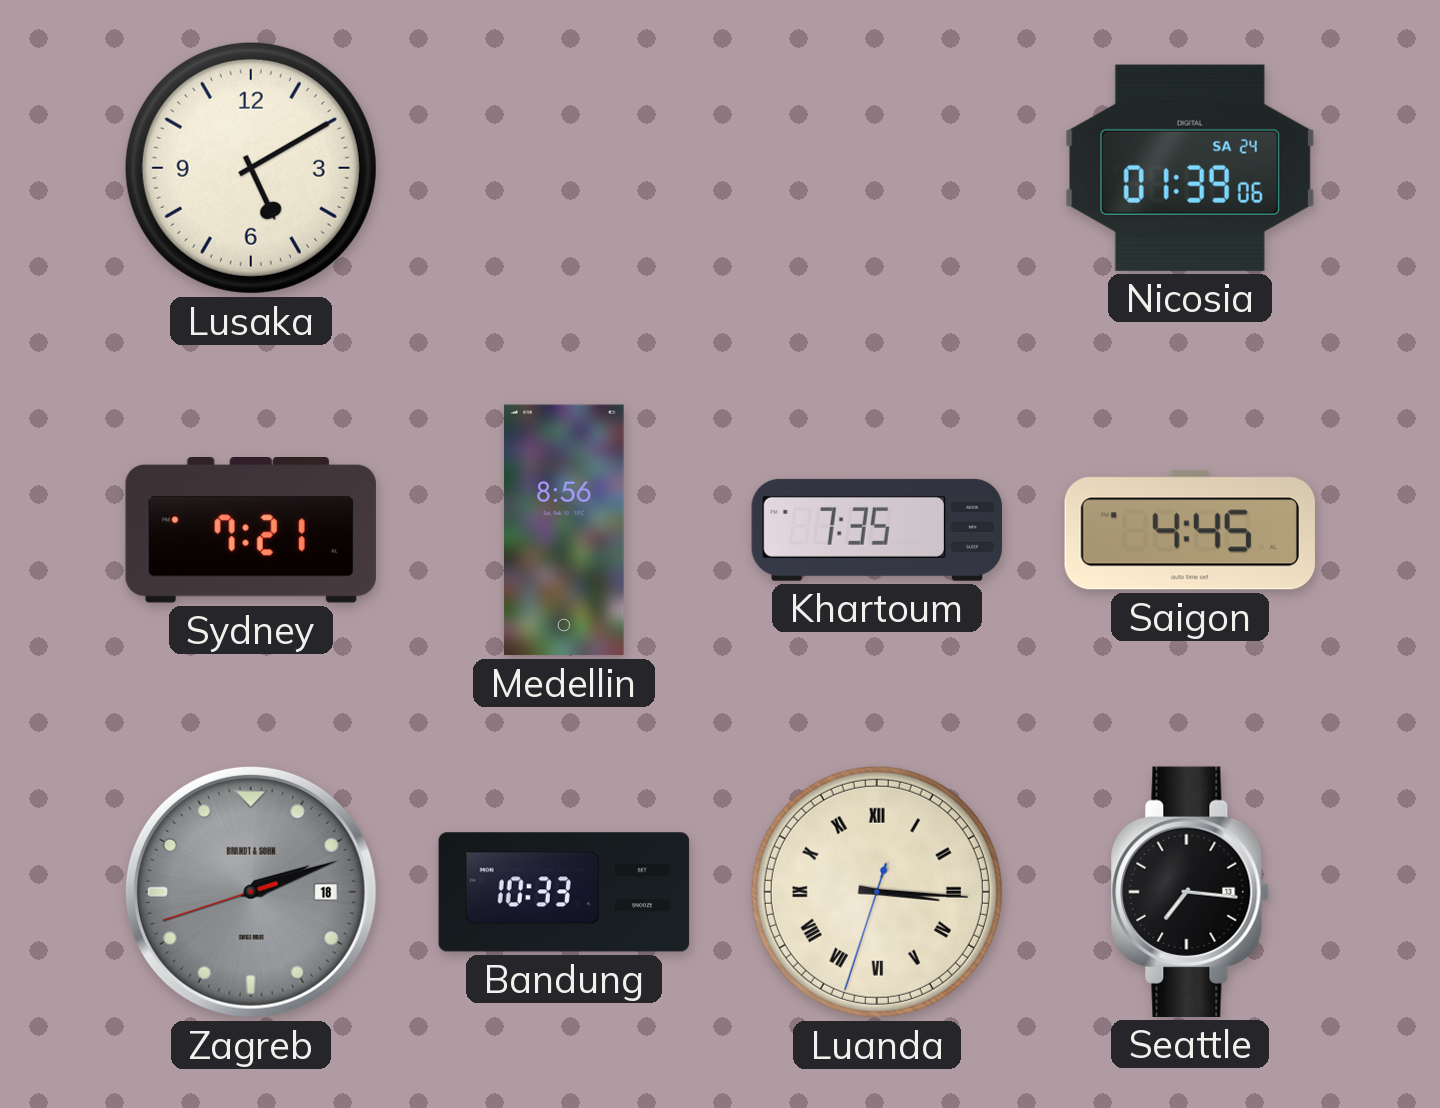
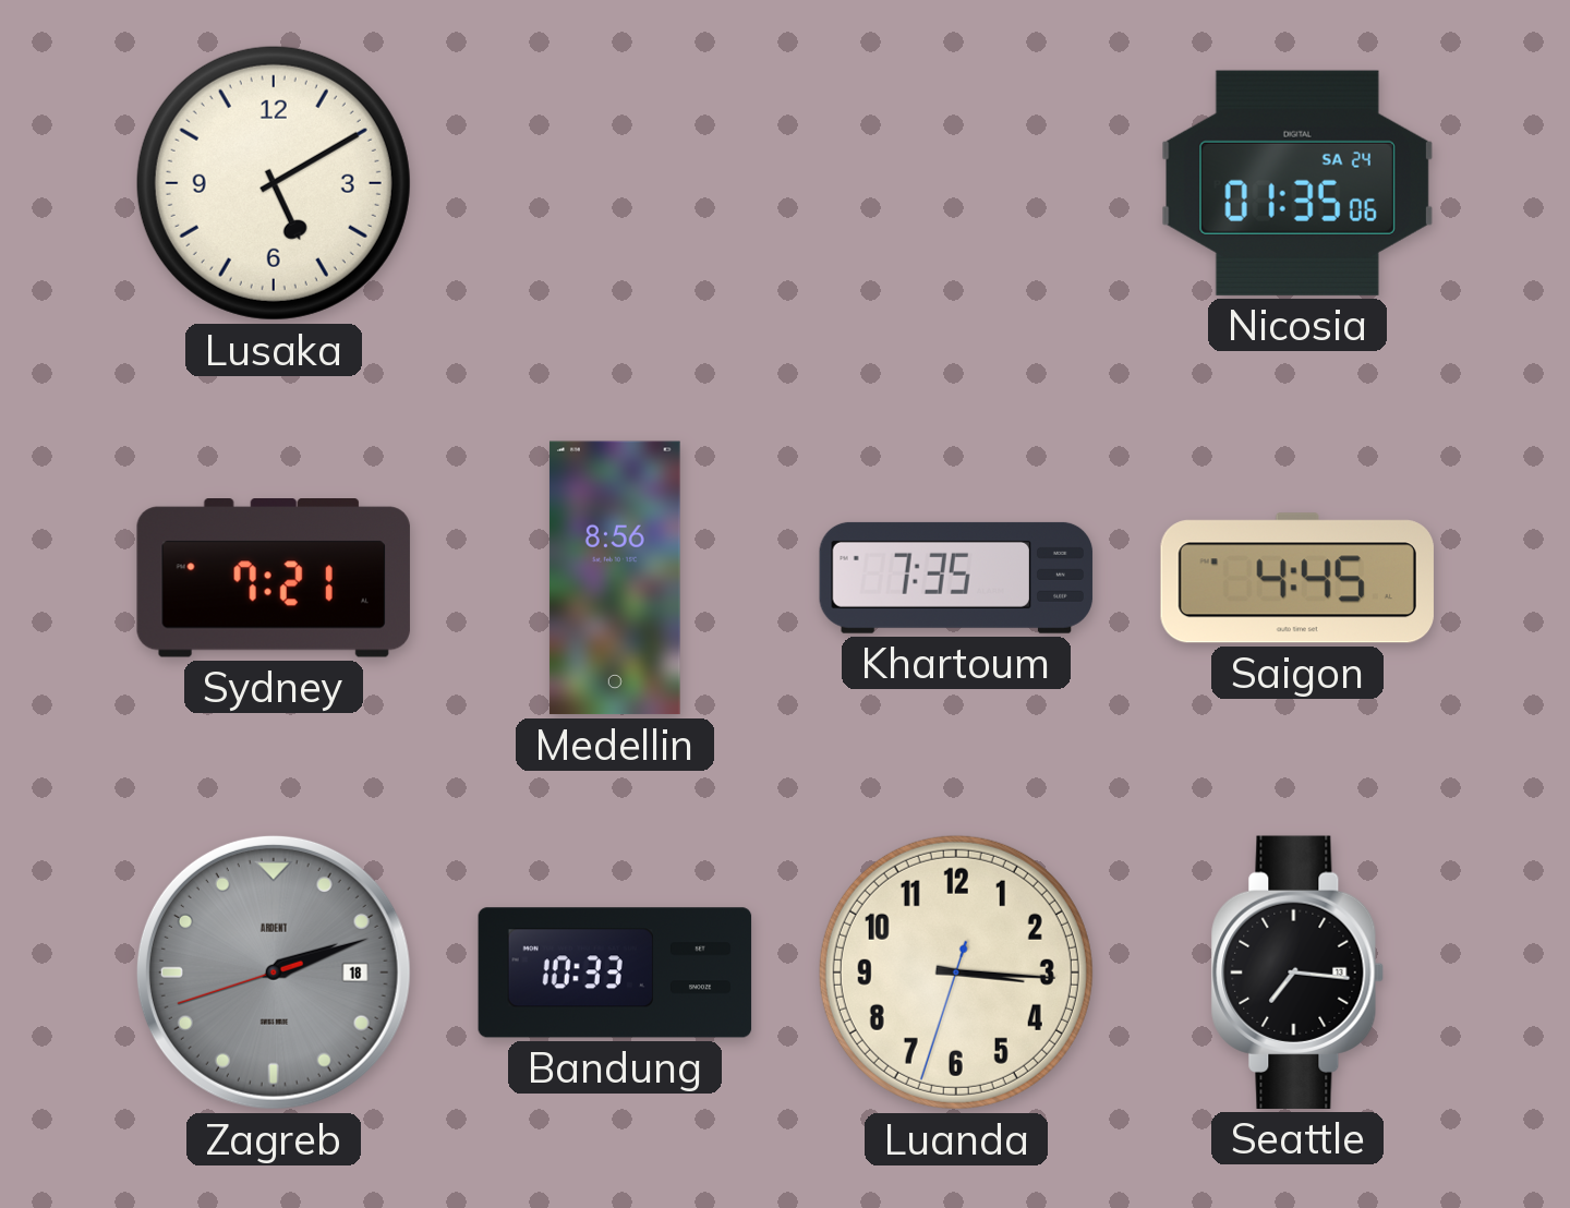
Nicosia: 01:39 -> 01:35
Zagreb brand: BRANDT & SOHN -> ARDENT
Luanda numerals: Roman -> Arabic
